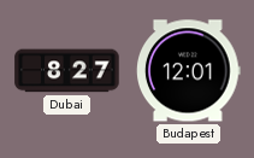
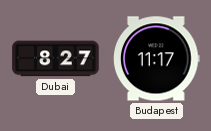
Budapest: 12:01 -> 11:17
